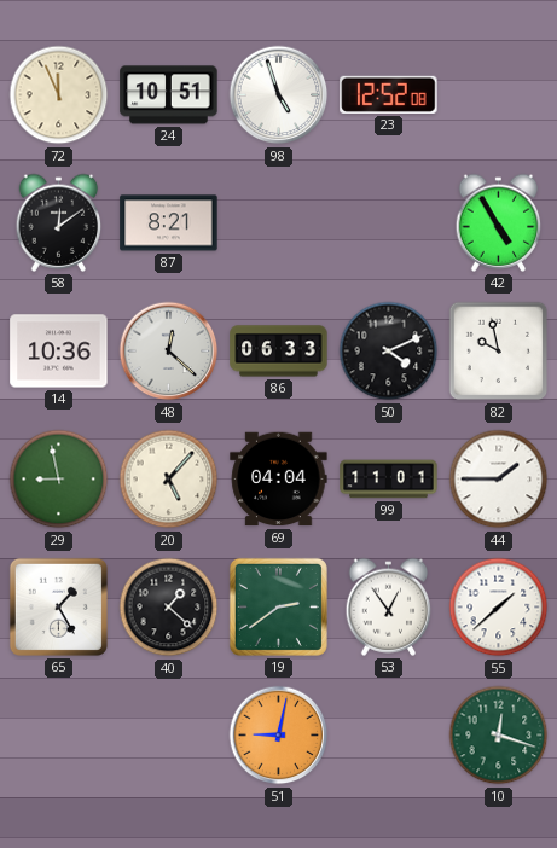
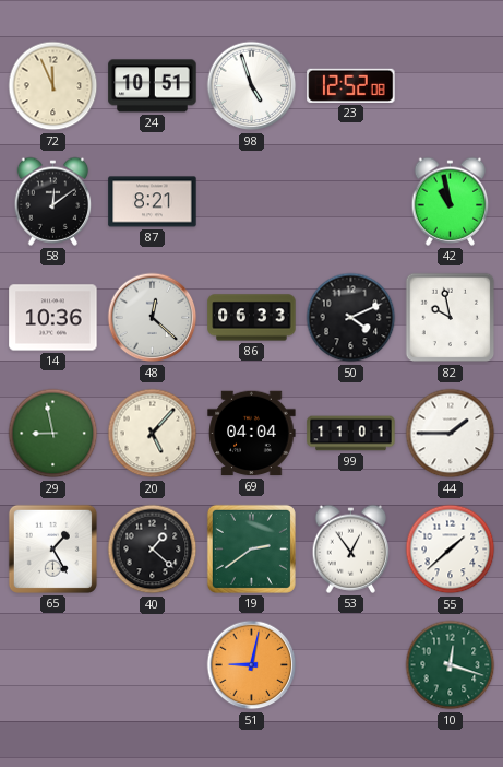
42: 4:55 -> 10:58
